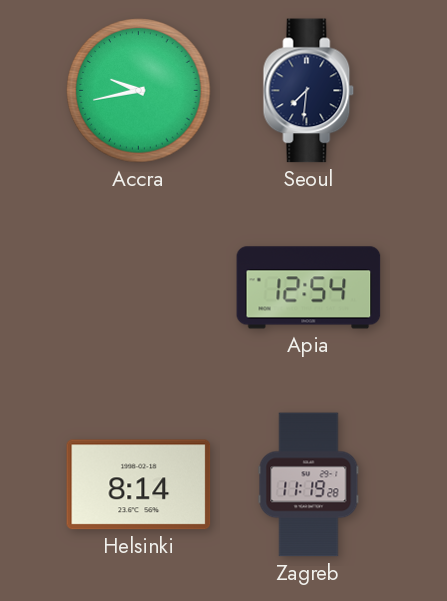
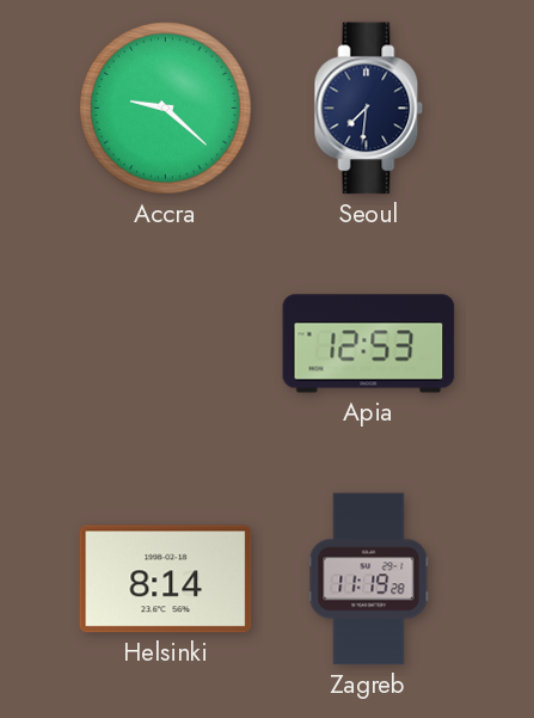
Accra: 9:43 -> 9:22
Apia: 12:54 -> 12:53
